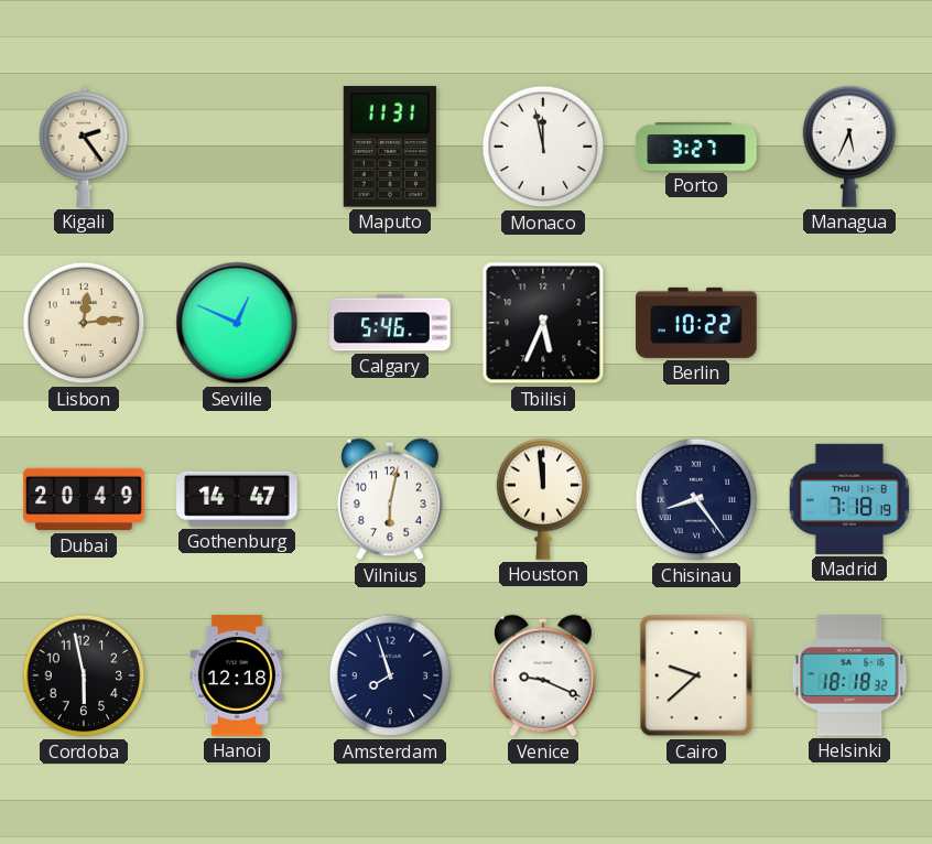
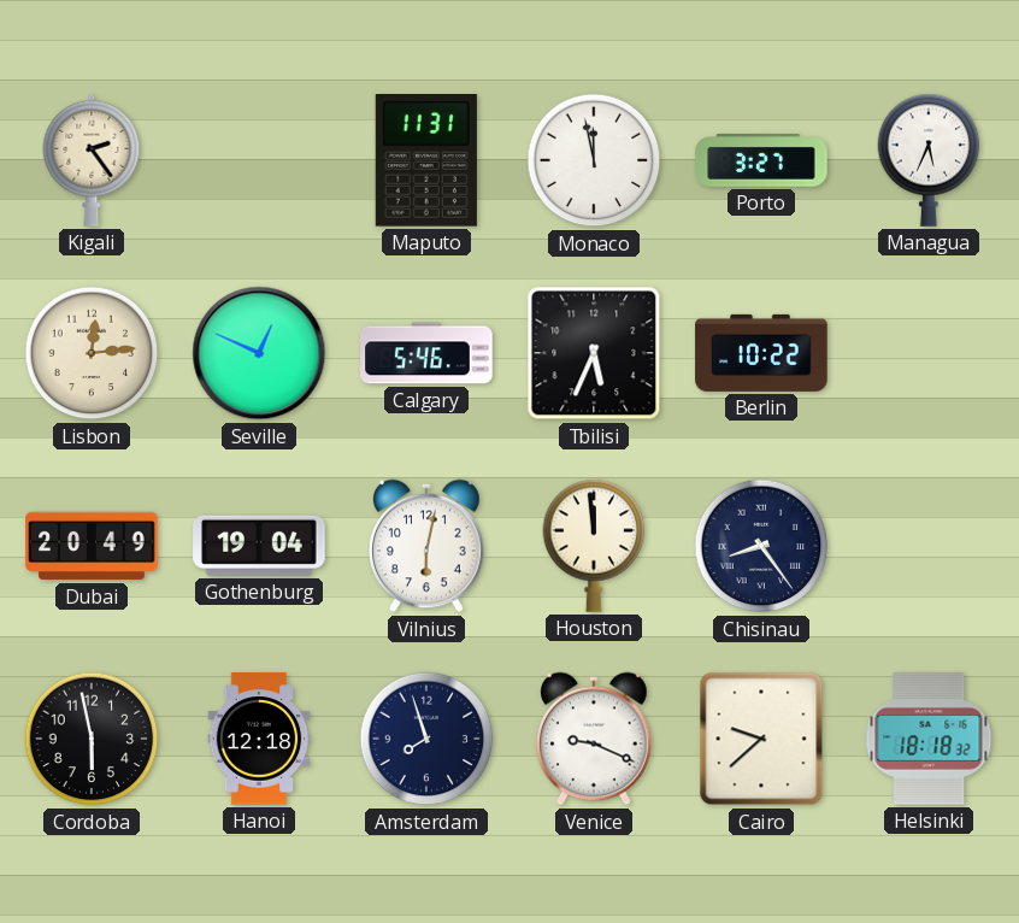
Gothenburg: 14:47 -> 19:04
Madrid: 7:18 -> none
